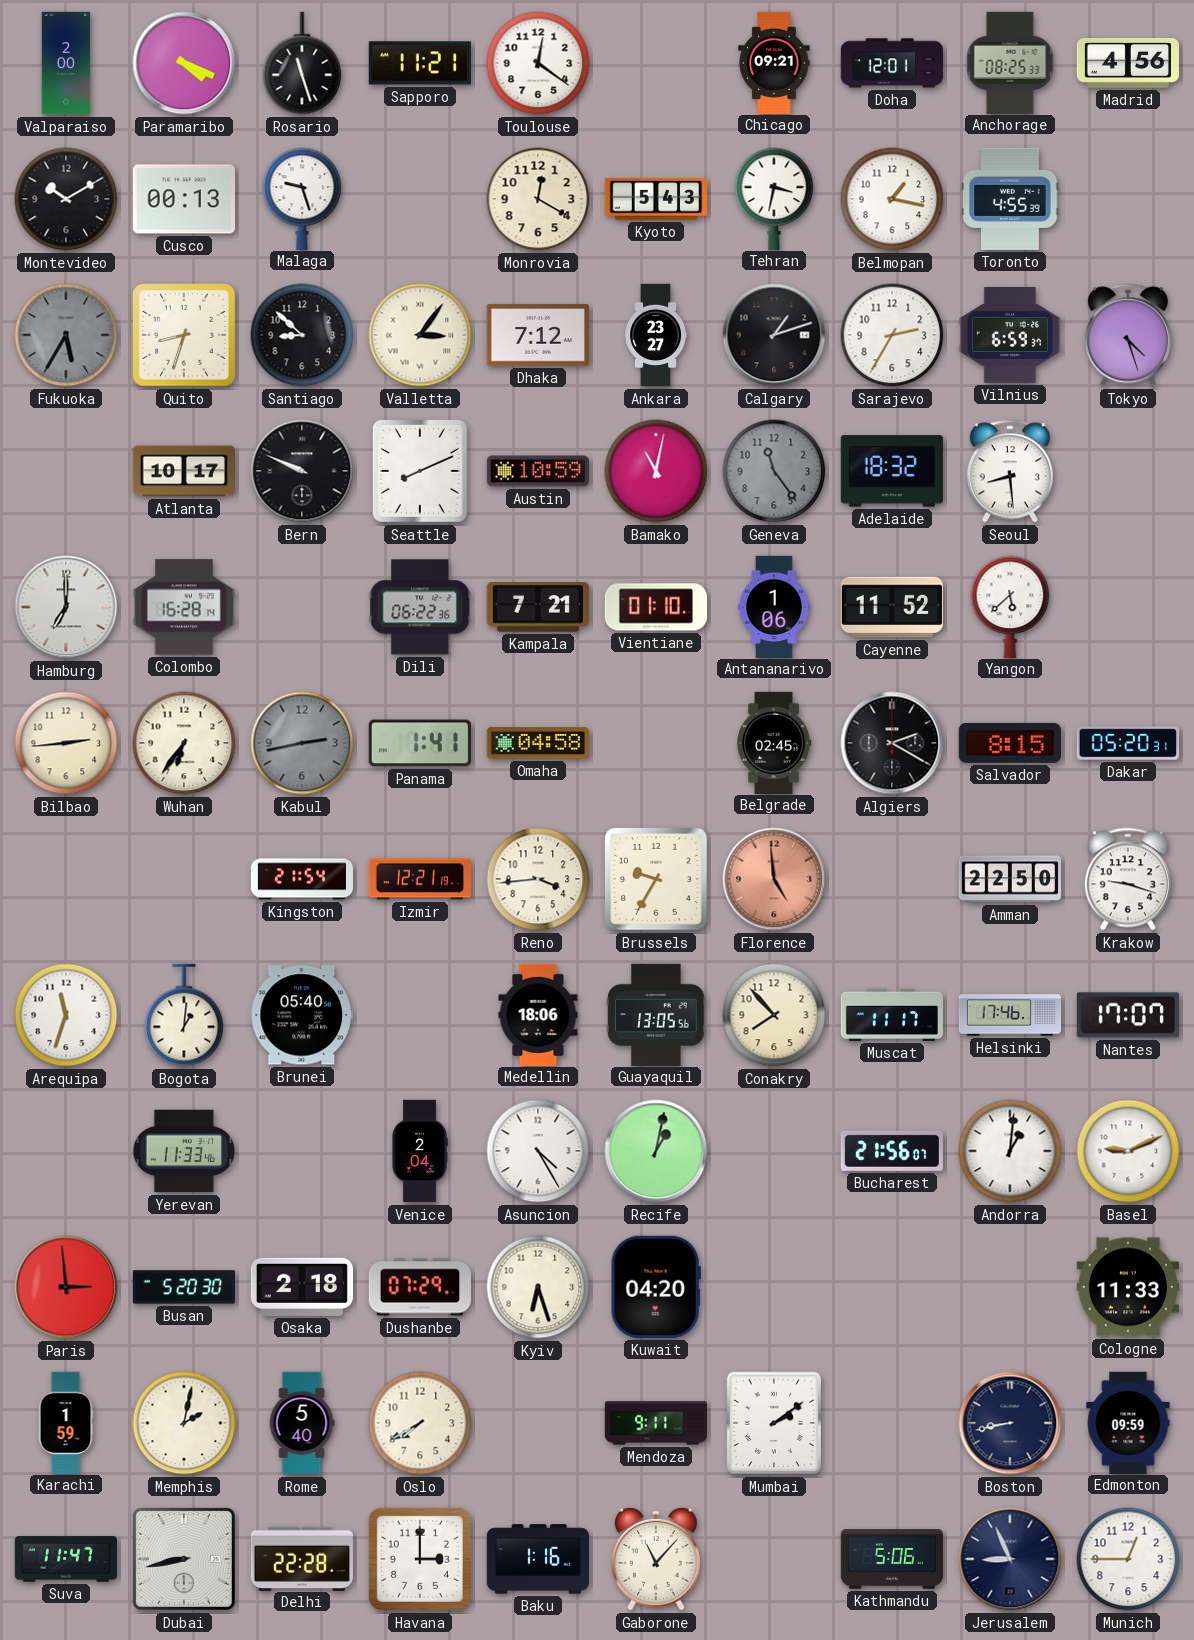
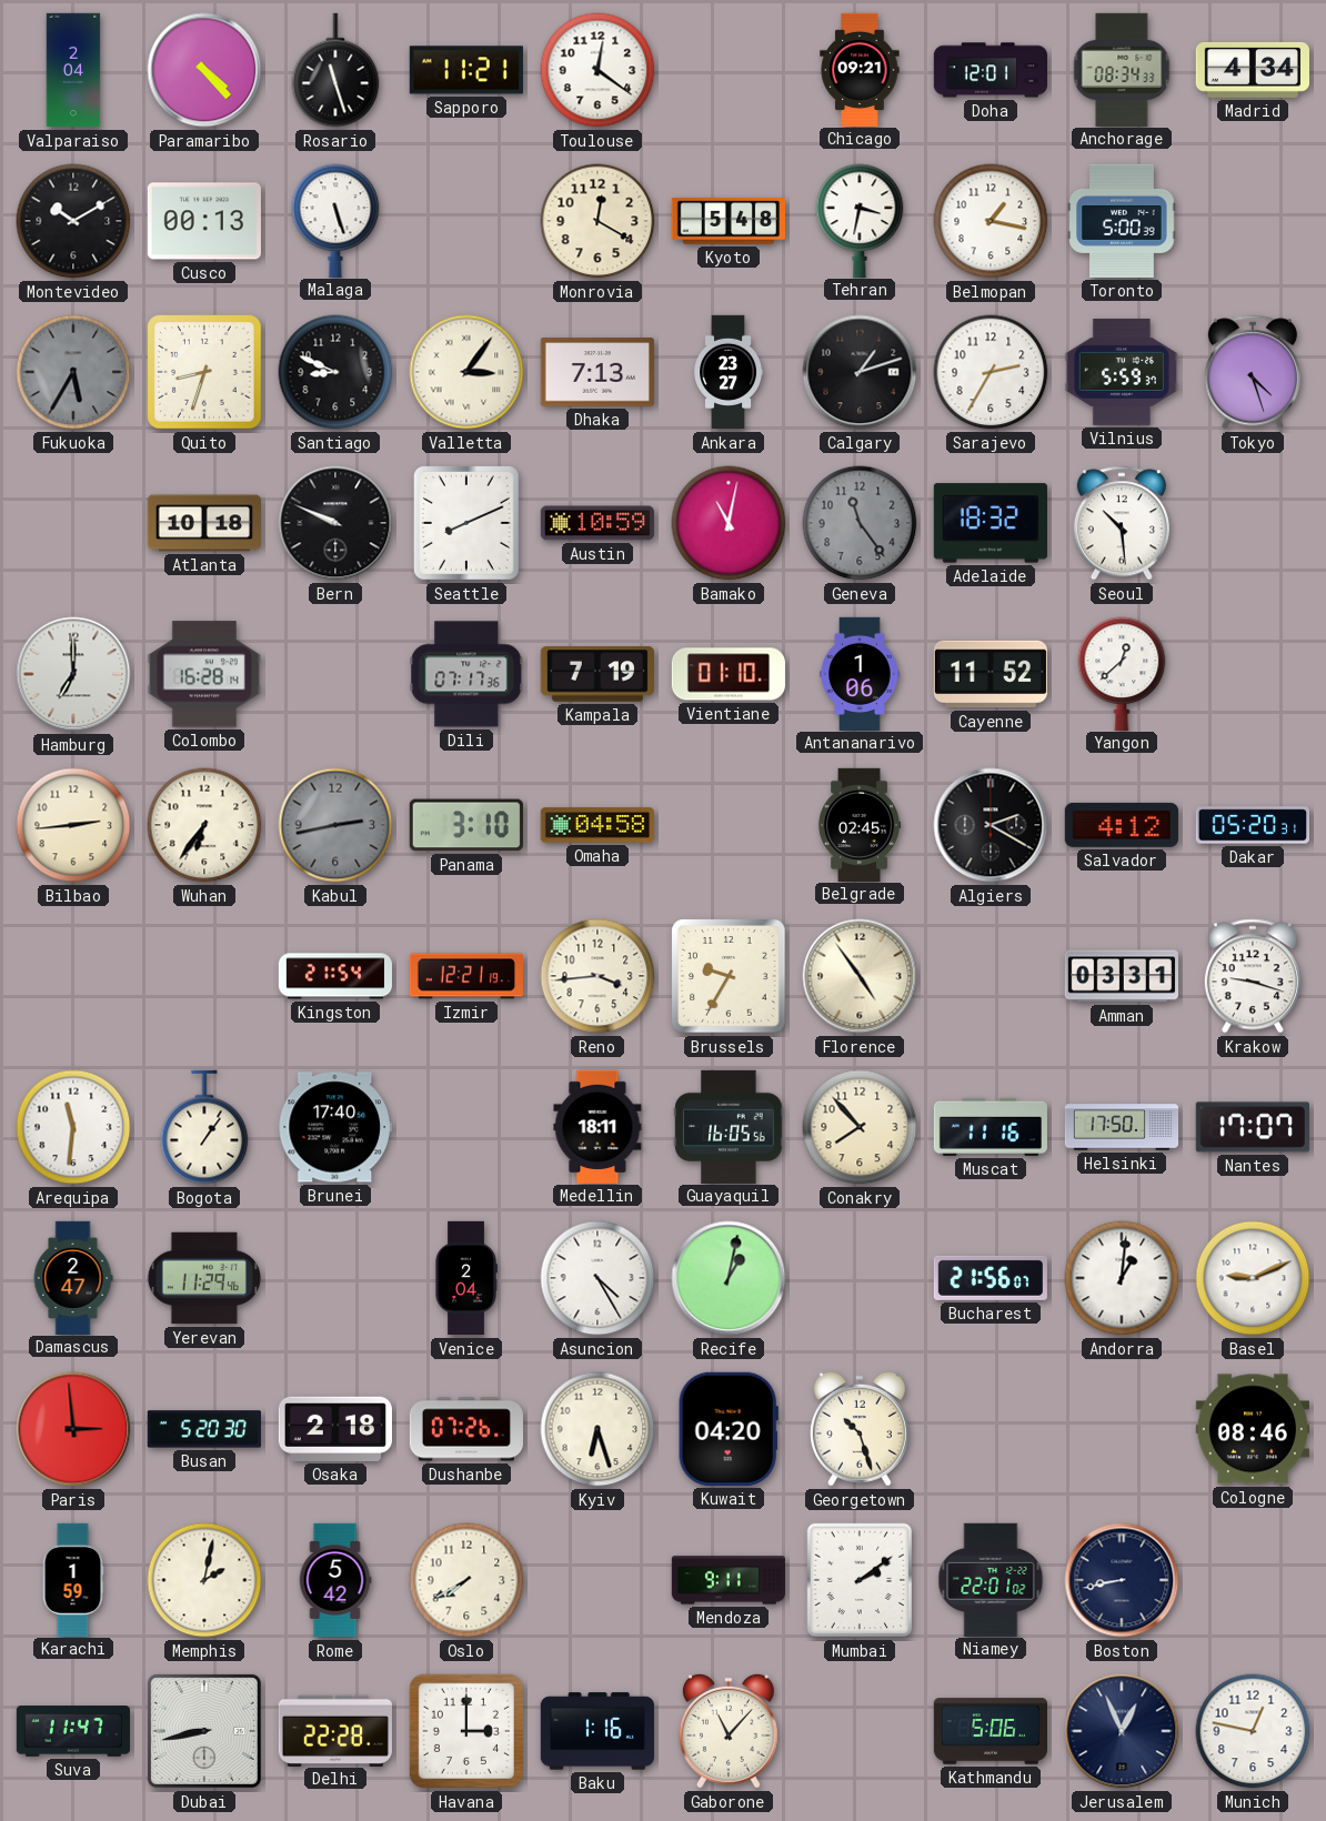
Valparaiso: 2:00 -> 2:04
Paramaribo: 4:19 -> 4:23
Anchorage: 08:25 -> 08:34
Madrid: 4:56 -> 4:34
Malaga: 9:27 -> 5:27
Kyoto: 5:43 -> 5:48
Toronto: 4:55 -> 5:00
Santiago: 8:52 -> 8:49
Dhaka: 7:12 -> 7:13
Vilnius: 6:59 -> 5:59
Atlanta: 10:17 -> 10:18
Seoul: 8:29 -> 10:29
Dili: 06:22 -> 07:17
Kampala: 7:21 -> 7:19
Yangon: 5:38 -> 12:38
Panama: 1:41 -> 3:10
Salvador: 8:15 -> 4:12
Florence: 4:59 -> 4:54
Florence dial: salmon -> cream
Amman: 22:50 -> 03:31
Arequipa: 11:33 -> 11:31
Bogota: 1:01 -> 1:06
Brunei: 05:40 -> 17:40
Medellin: 18:06 -> 18:11
Guayaquil: 13:05 -> 16:05
Muscat: 11:17 -> 11:16
Helsinki: 17:46 -> 17:50
Damascus: none -> 2:47
Yerevan: 11:33 -> 11:29
Dushanbe: 07:29 -> 07:26
Georgetown: none -> 10:27
Cologne: 11:33 -> 08:46
Rome: 5:40 -> 5:42
Niamey: none -> 22:01
Edmonton: 09:59 -> none
Jerusalem: 8:56 -> 12:56
Munich: 12:45 -> 12:47
